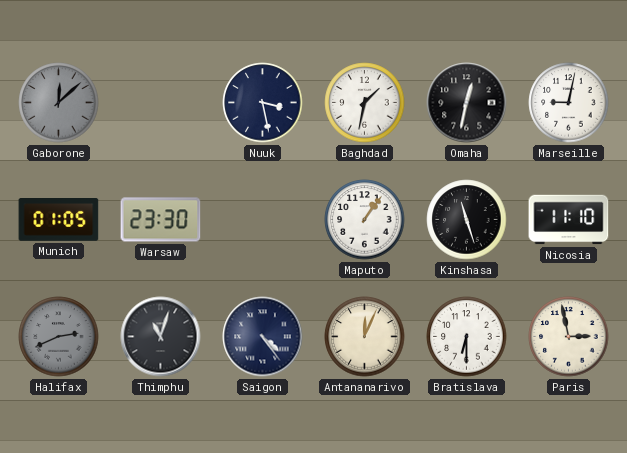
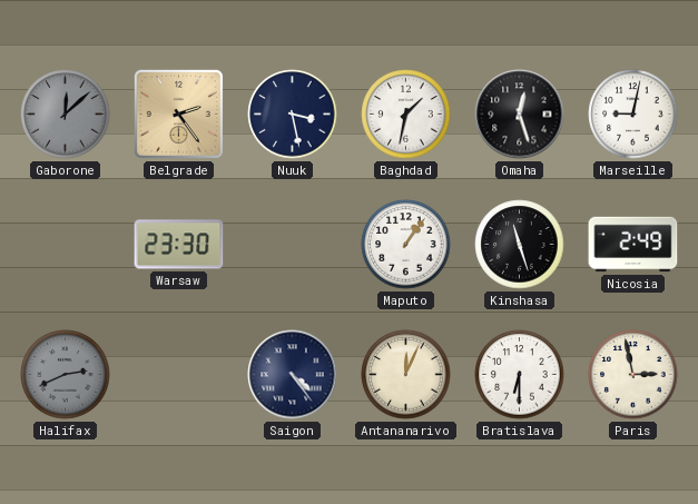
Belgrade: none -> 2:24
Omaha: 12:32 -> 12:27
Munich: 01:05 -> none
Nicosia: 11:10 -> 2:49
Thimphu: 11:03 -> none
